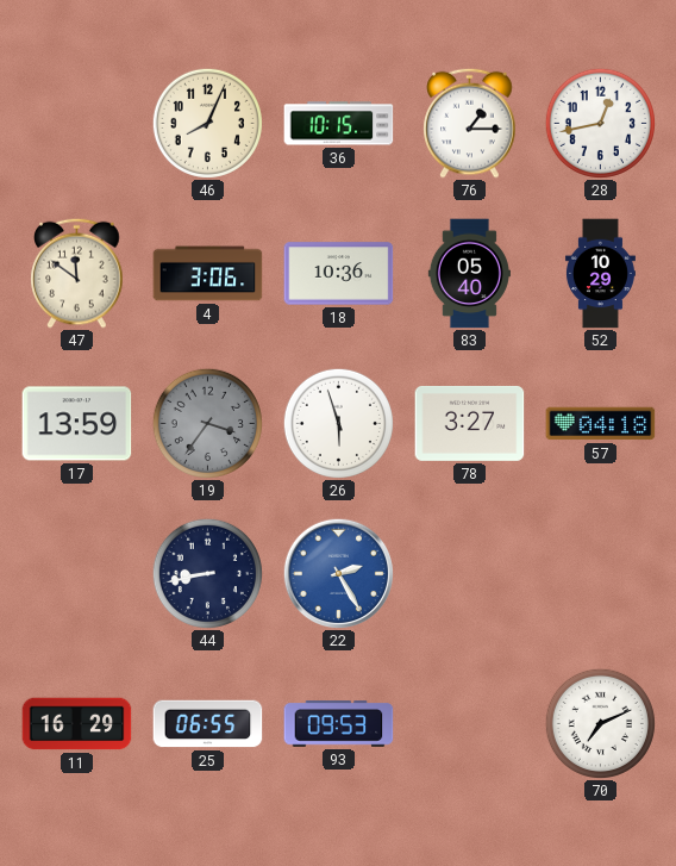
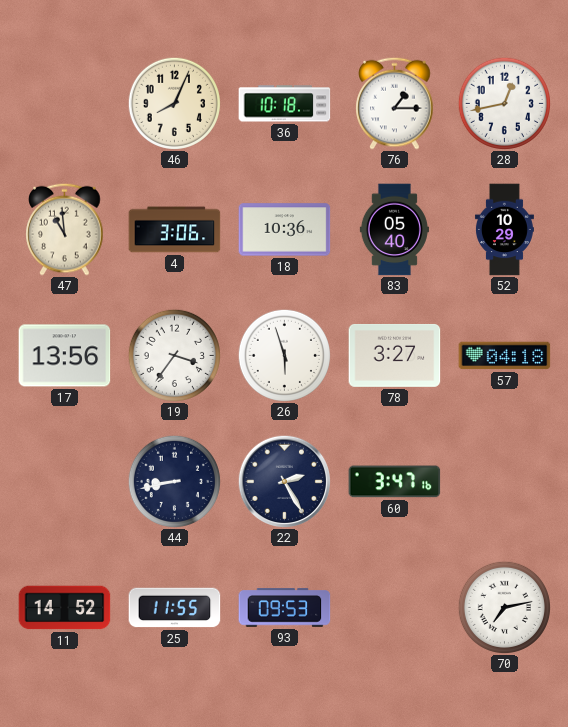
36: 10:15 -> 10:18
47: 11:51 -> 10:59
17: 13:59 -> 13:56
19 dial: grey -> white
22 dial: blue -> navy
60: none -> 3:47
11: 16:29 -> 14:52
25: 06:55 -> 11:55
70: 7:11 -> 7:13
